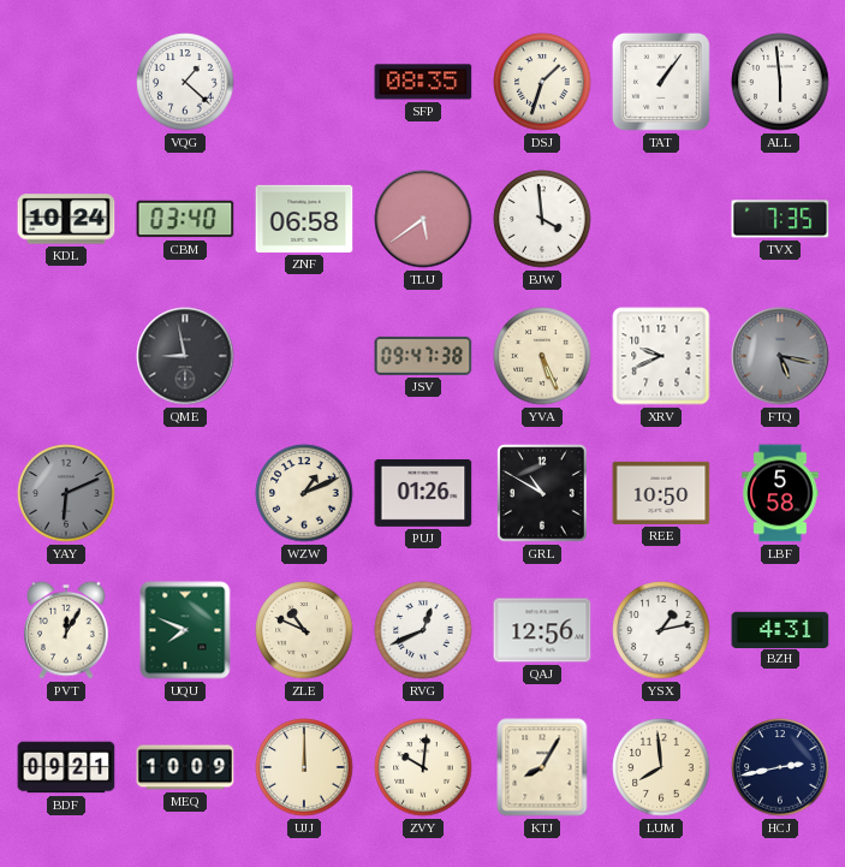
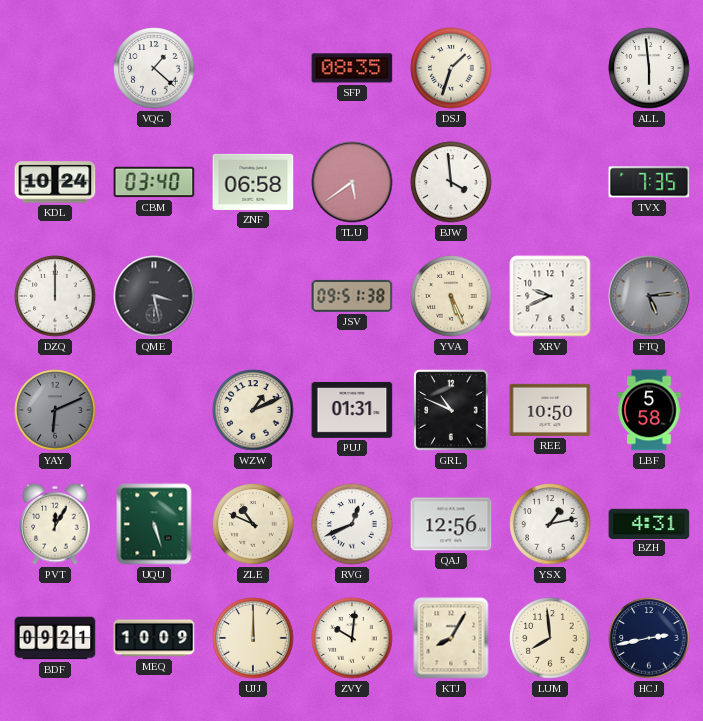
TAT: 1:06 -> none
DZQ: none -> 12:00
QME: 8:58 -> 3:28
JSV: 09:47 -> 09:51
FTQ: 5:17 -> 5:14
PUJ: 01:26 -> 01:31
GRL: 10:50 -> 10:49
UQU: 7:49 -> 5:27
